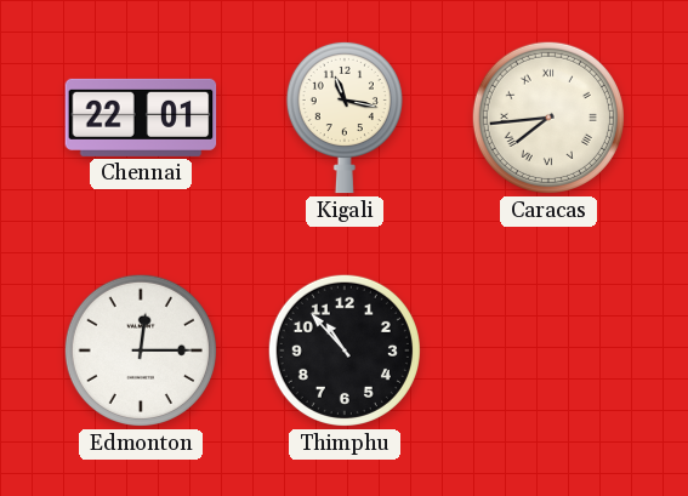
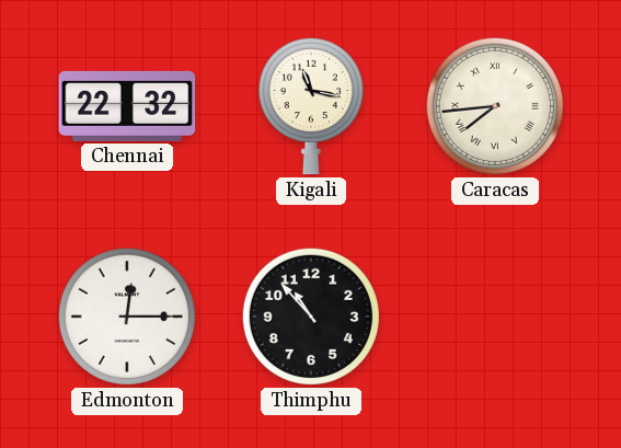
Chennai: 22:01 -> 22:32
